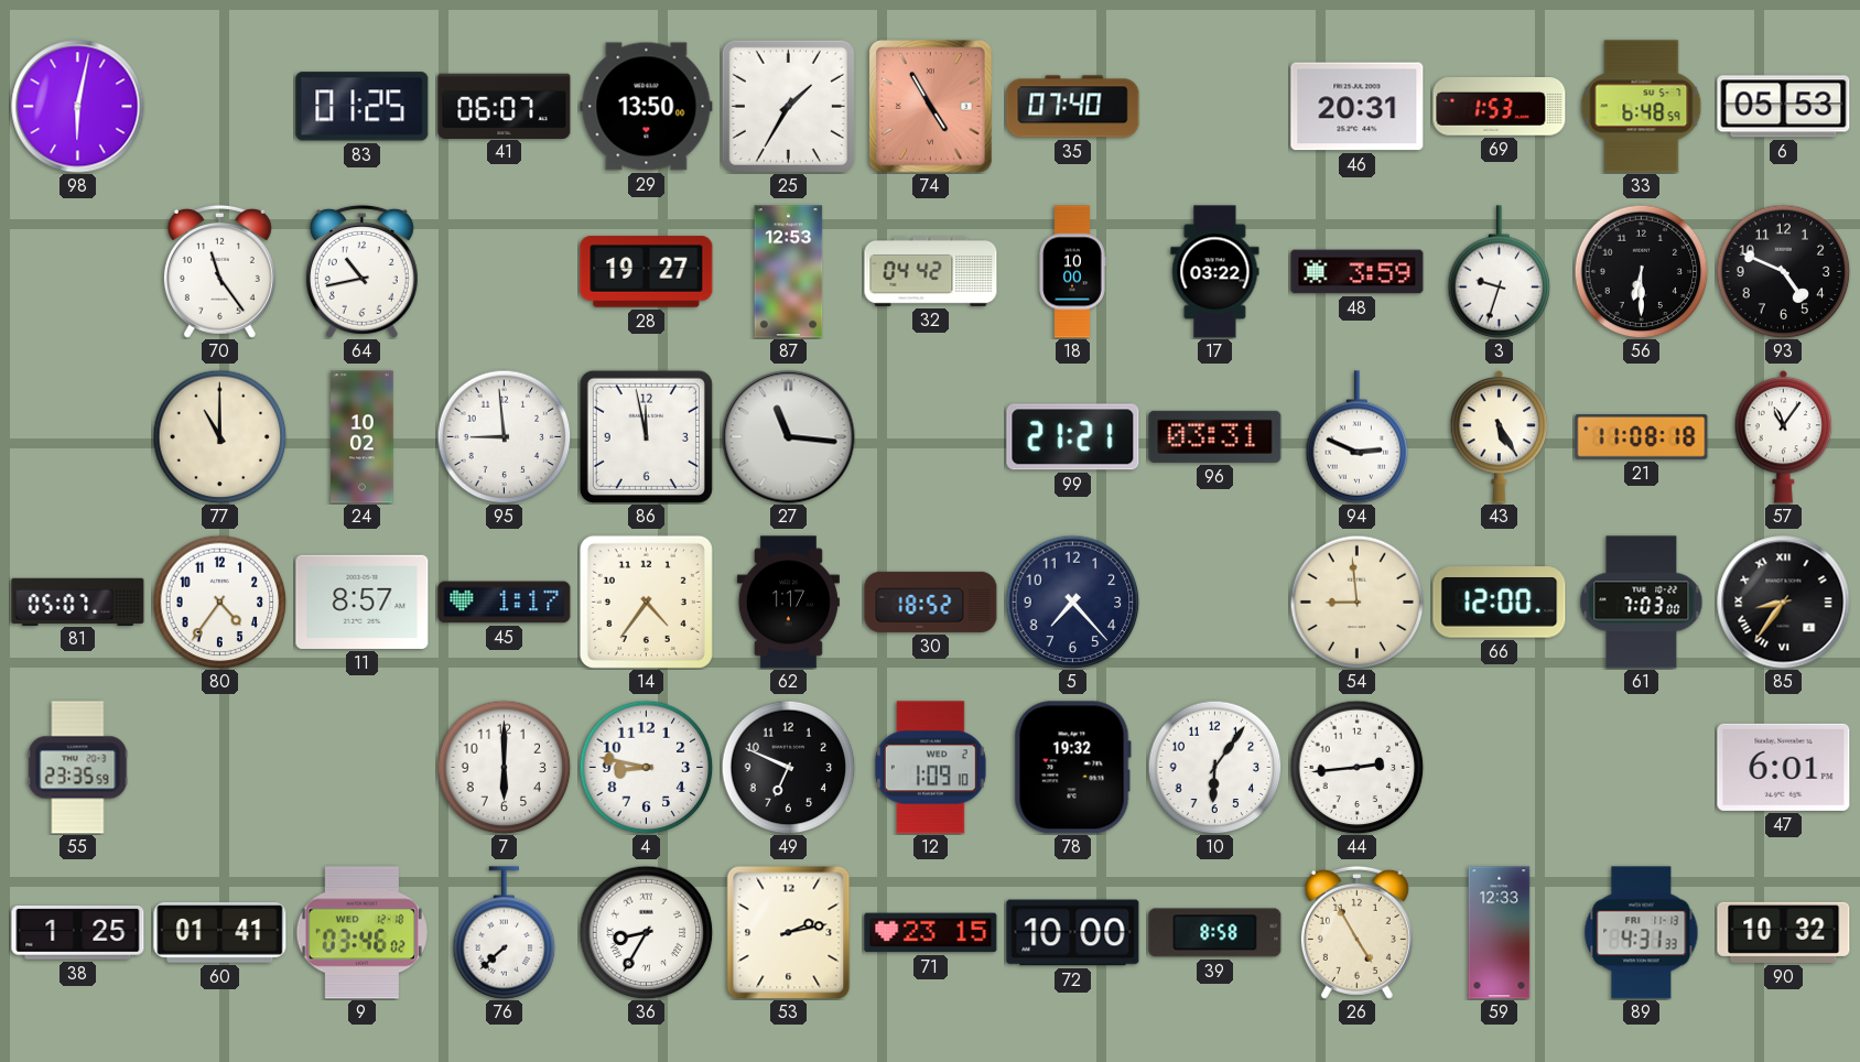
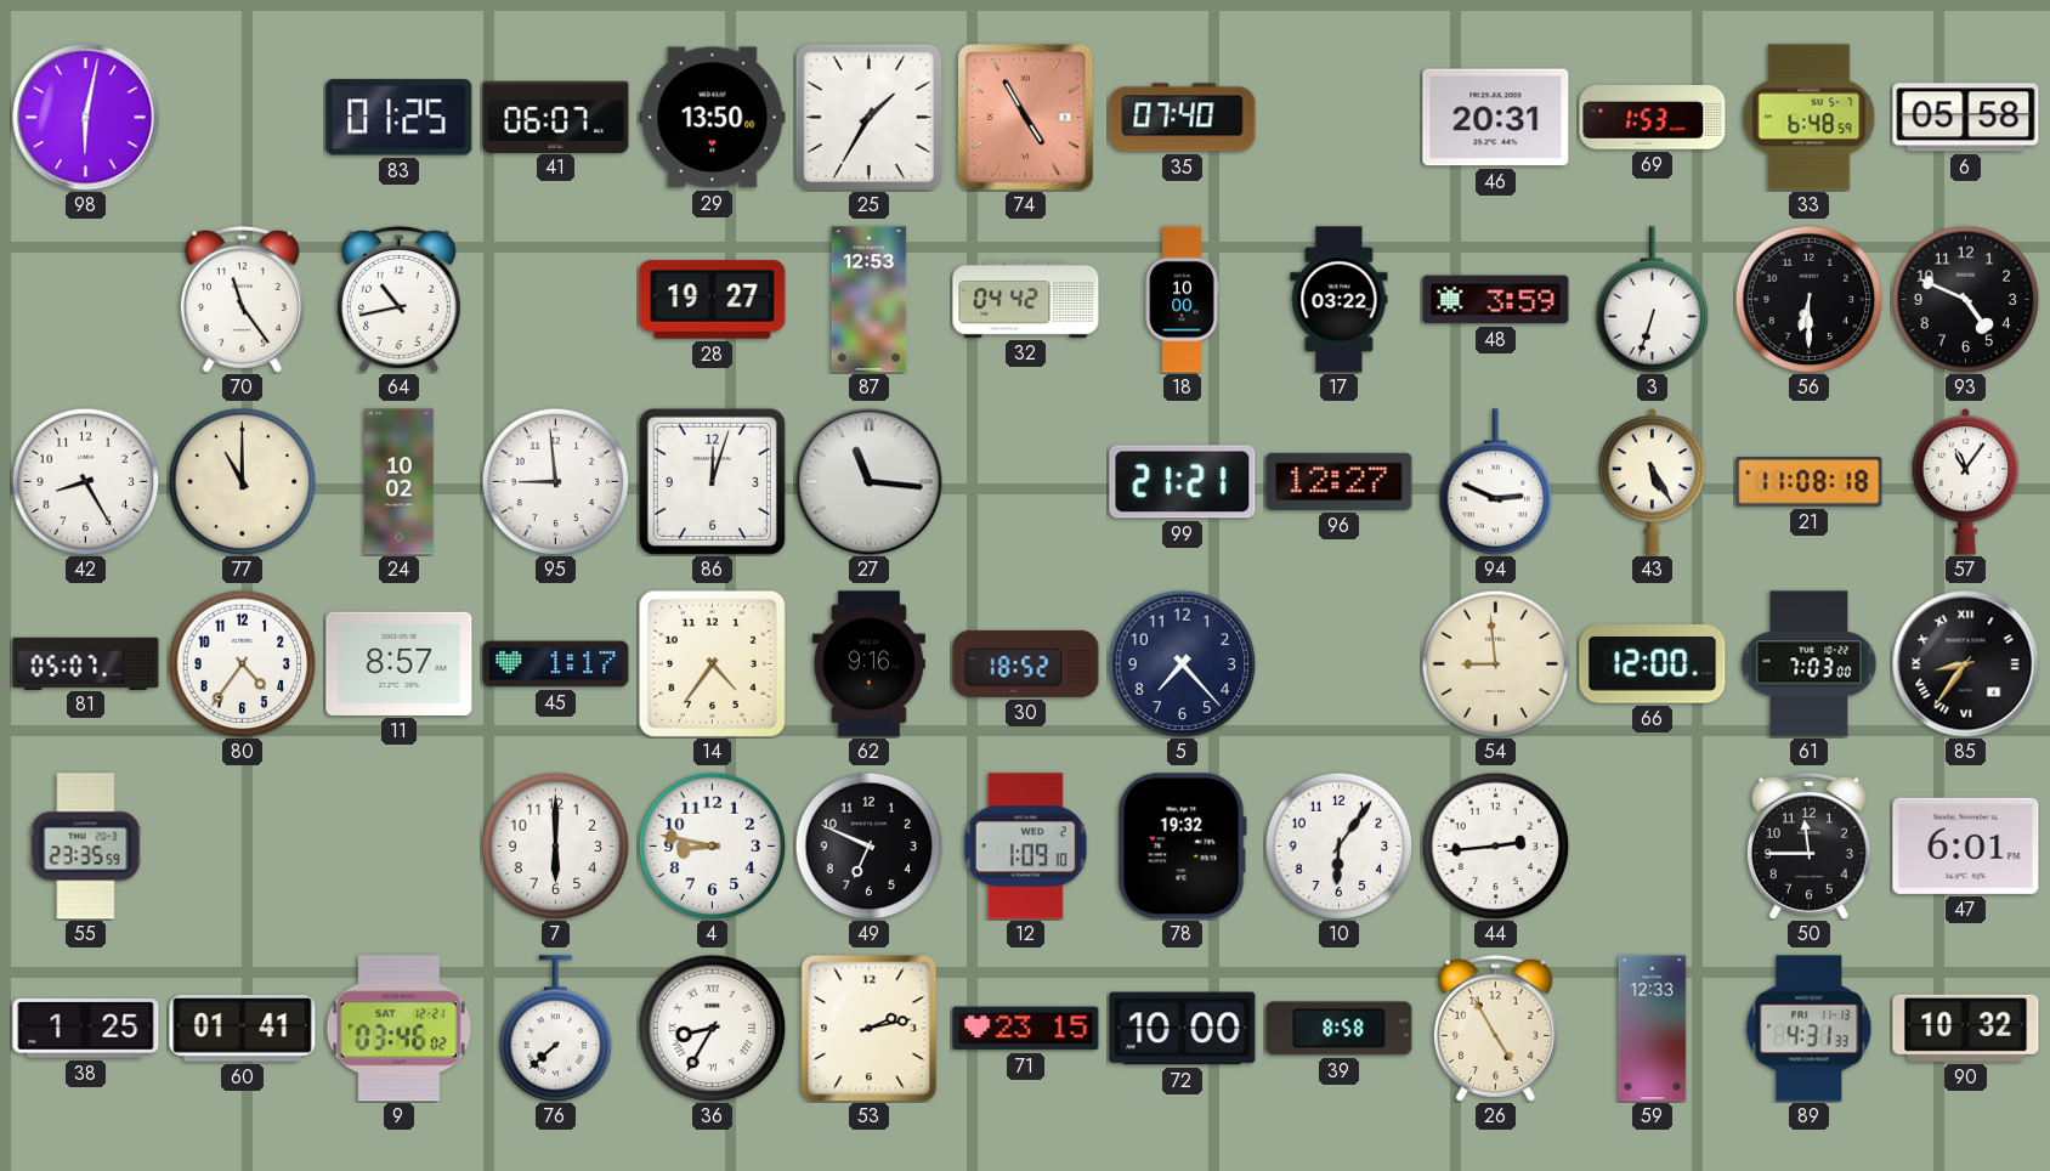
6: 05:53 -> 05:58
3: 9:33 -> 6:33
42: none -> 8:25
86: 11:58 -> 12:03
96: 03:31 -> 12:27
62: 1:17 -> 9:16
50: none -> 11:45
9 date: WED 12-18 -> SAT 12-21
